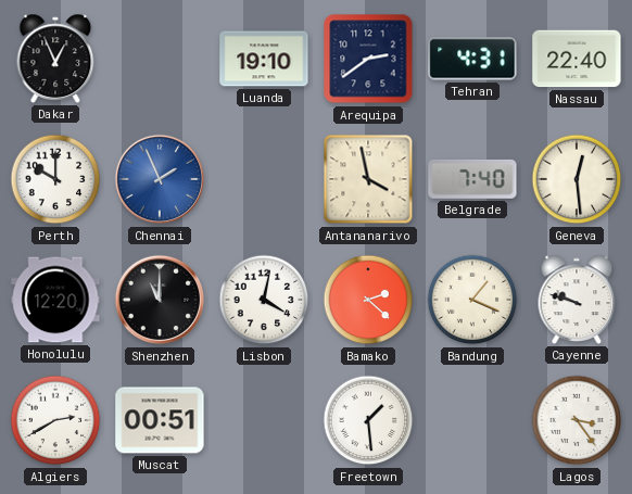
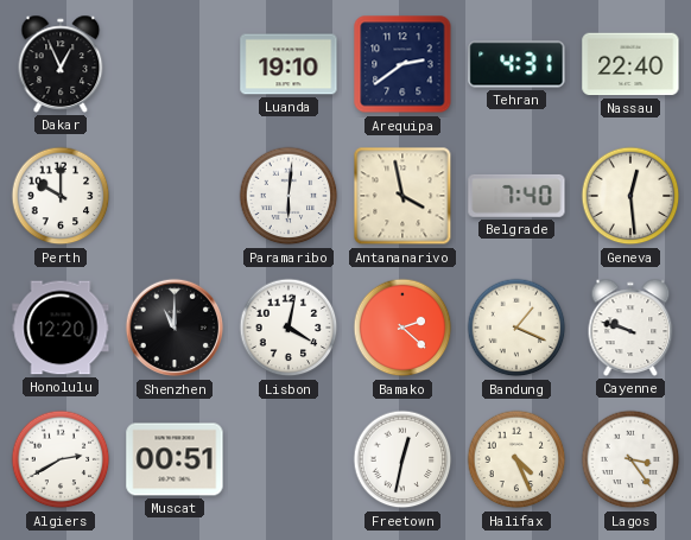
Chennai: 1:56 -> none
Paramaribo: none -> 6:01
Freetown: 1:29 -> 12:32
Halifax: none -> 4:26
